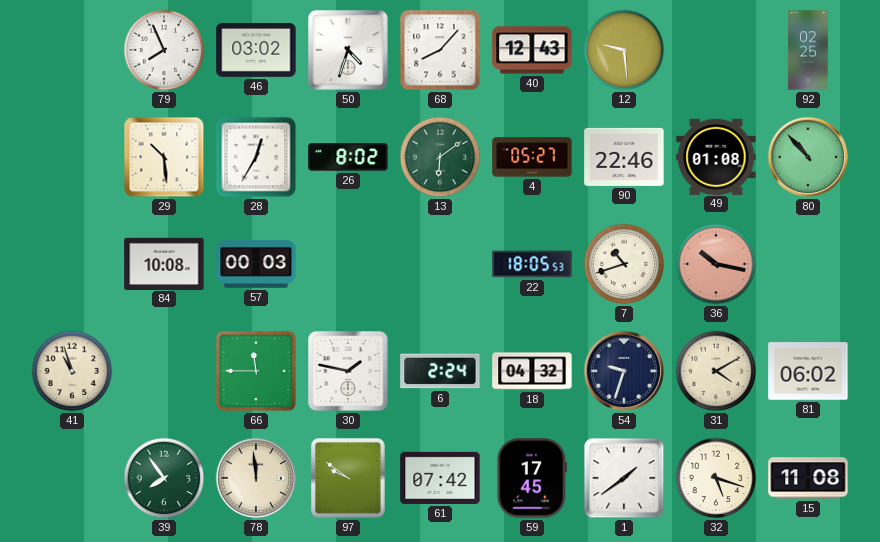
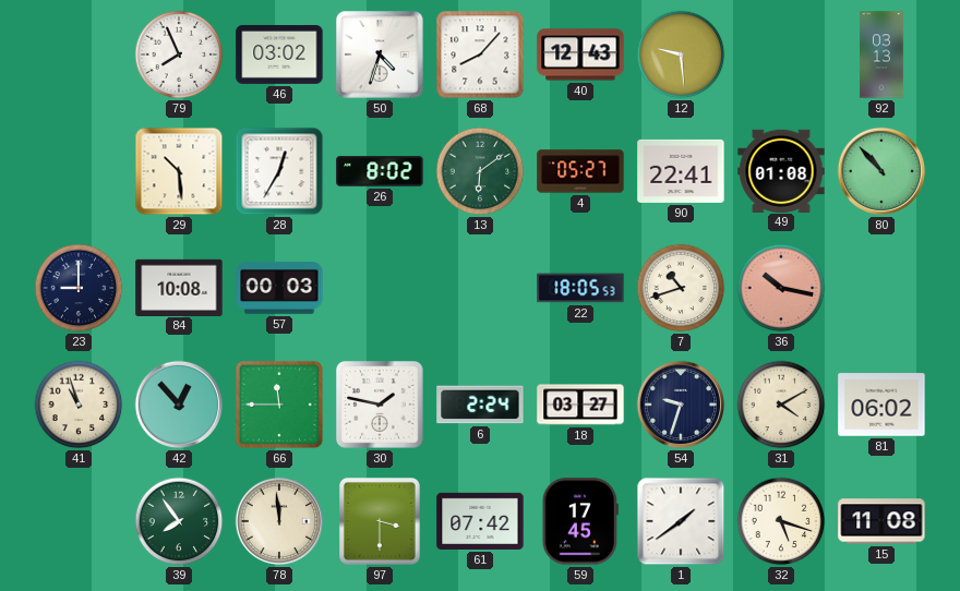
92: 02:25 -> 03:13
90: 22:46 -> 22:41
23: none -> 9:00
42: none -> 12:53
18: 04:32 -> 03:27
97: 9:51 -> 3:30
